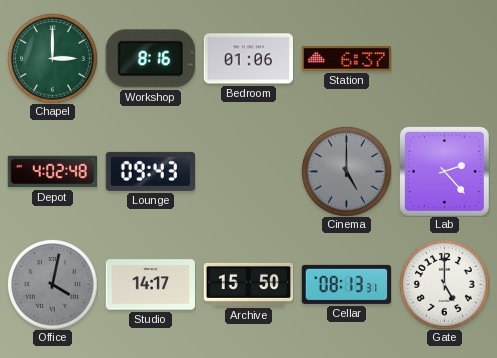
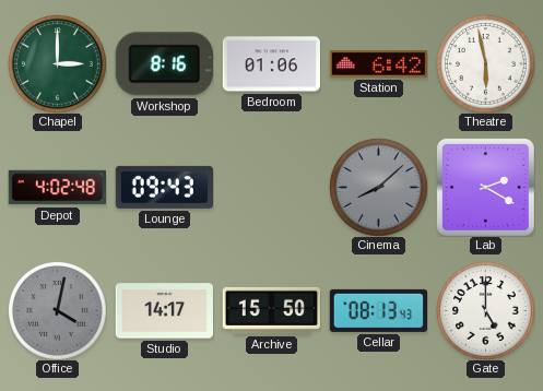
Station: 6:37 -> 6:42
Theatre: none -> 5:58
Cinema: 5:00 -> 8:08
Lab: 2:23 -> 2:20
Cellar: 08:13:31 -> 08:13:43
